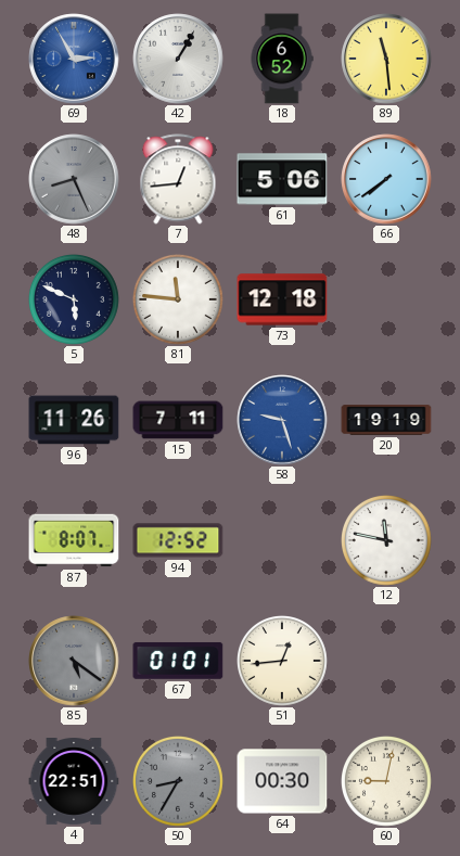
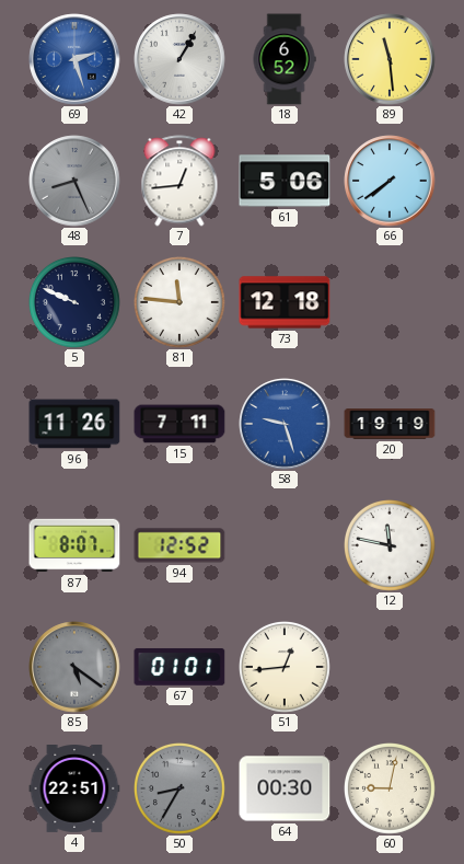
69: 2:55 -> 2:27
5: 5:49 -> 9:49
